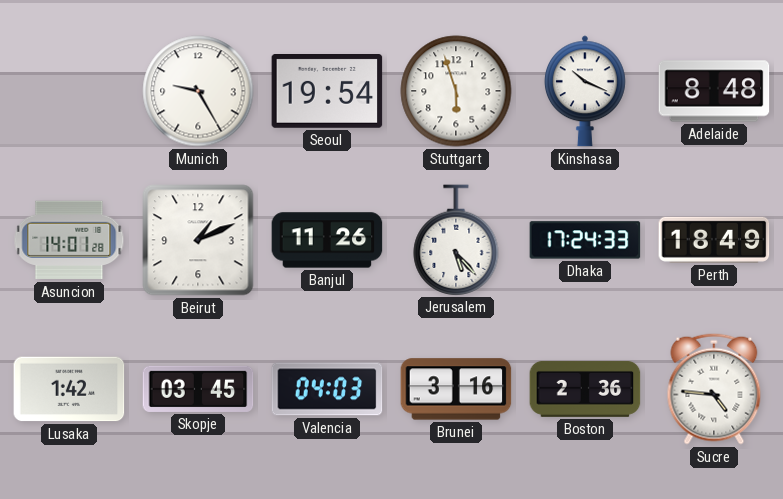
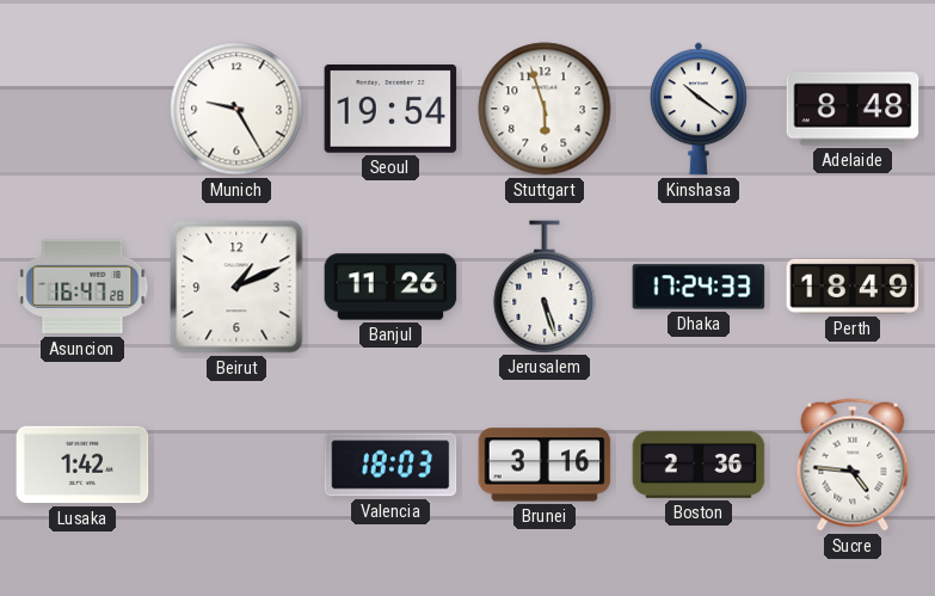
Kinshasa: 10:19 -> 10:21
Asuncion: 14:01 -> 16:47
Jerusalem: 5:23 -> 5:27
Skopje: 03:45 -> none
Valencia: 04:03 -> 18:03
